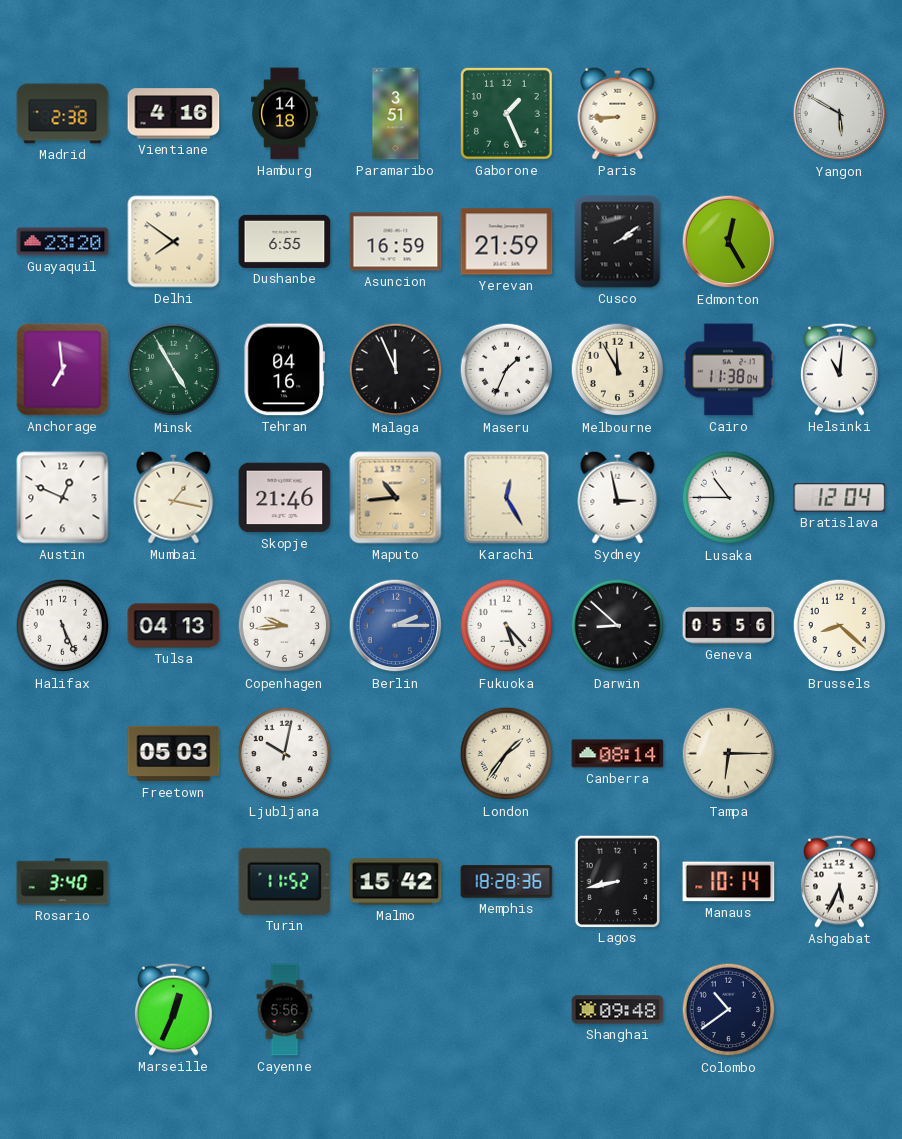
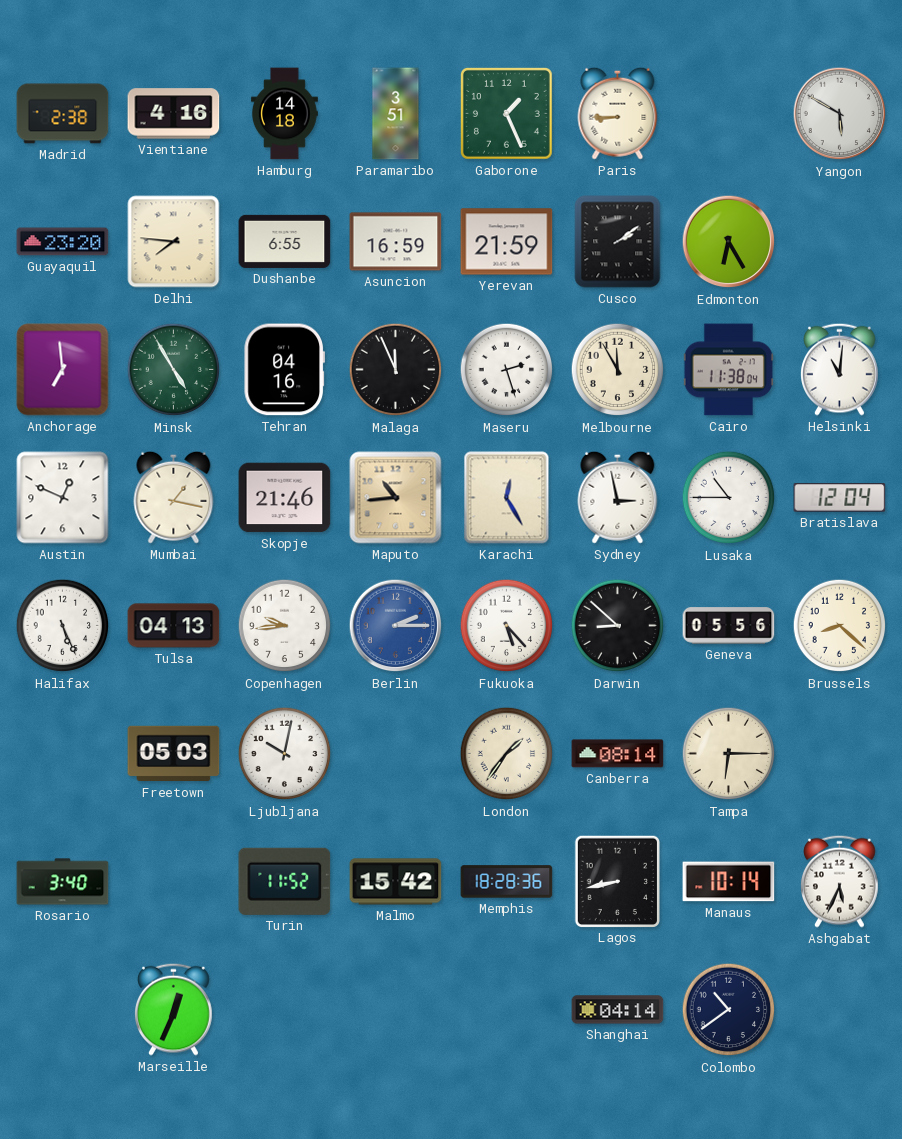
Delhi: 7:51 -> 7:46
Edmonton: 12:25 -> 6:25
Maseru: 1:34 -> 2:27
Cayenne: 5:56 -> none
Shanghai: 09:48 -> 04:14
